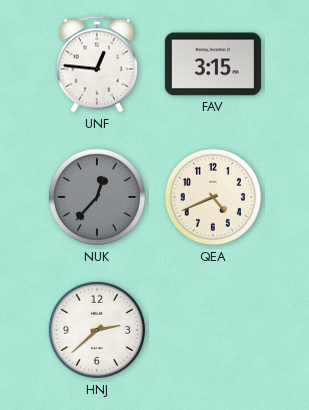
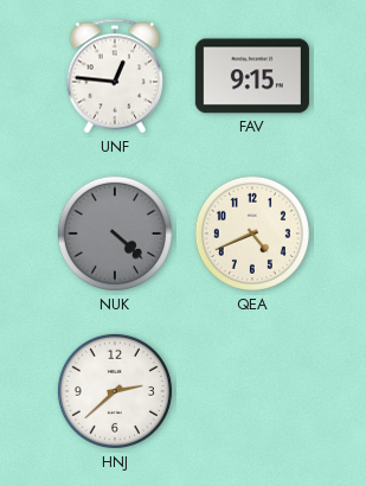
FAV: 3:15 -> 9:15
NUK: 12:37 -> 4:22
